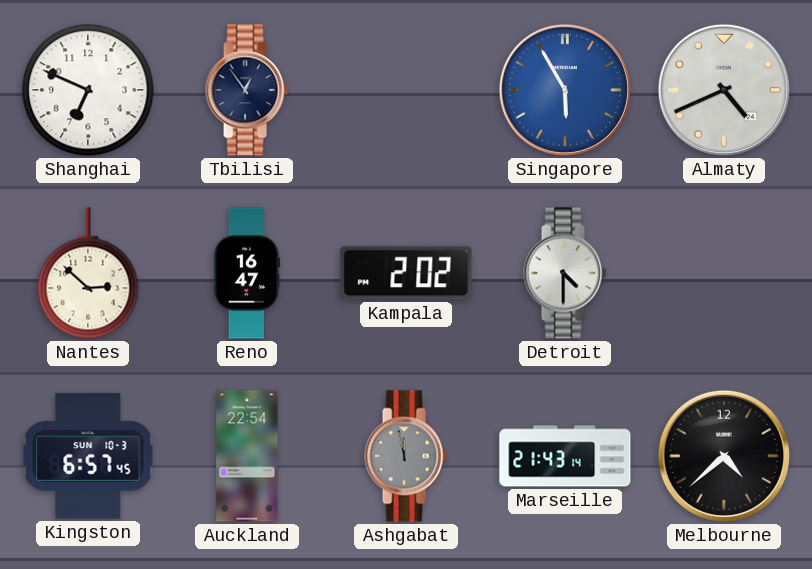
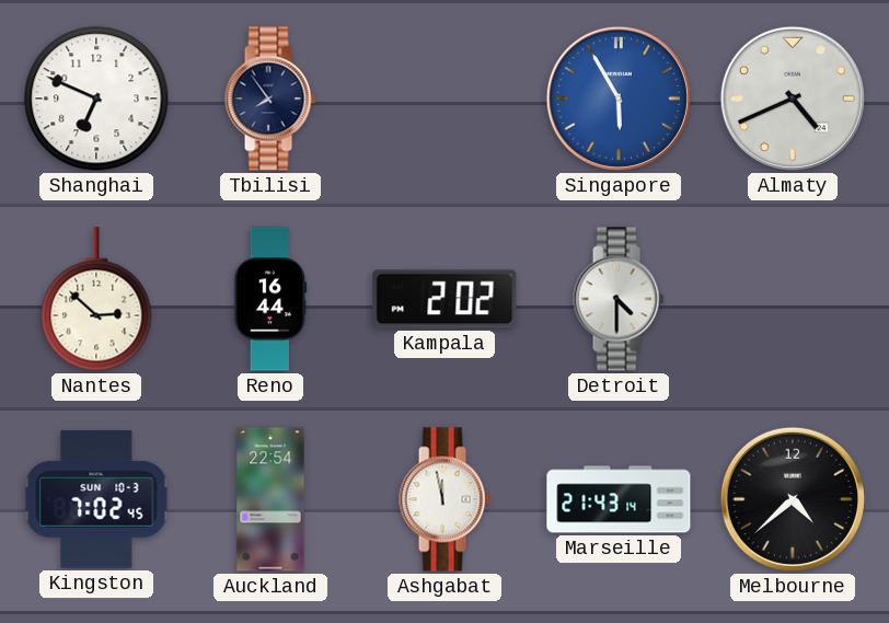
Tbilisi: 12:54 -> 7:54
Reno: 16:47 -> 16:44
Kingston: 6:57 -> 7:02
Ashgabat dial: grey -> white
